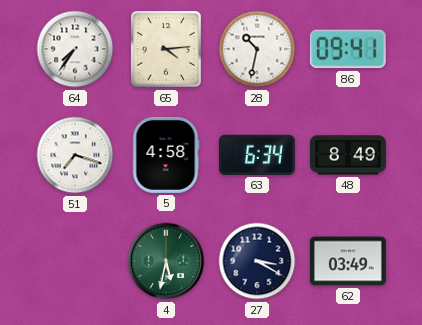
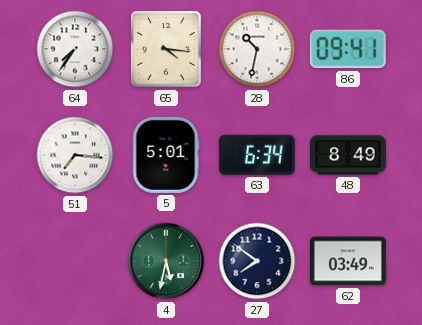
65: 4:14 -> 4:16
51: 7:18 -> 7:16
5: 4:58 -> 5:01
27: 3:20 -> 7:51
